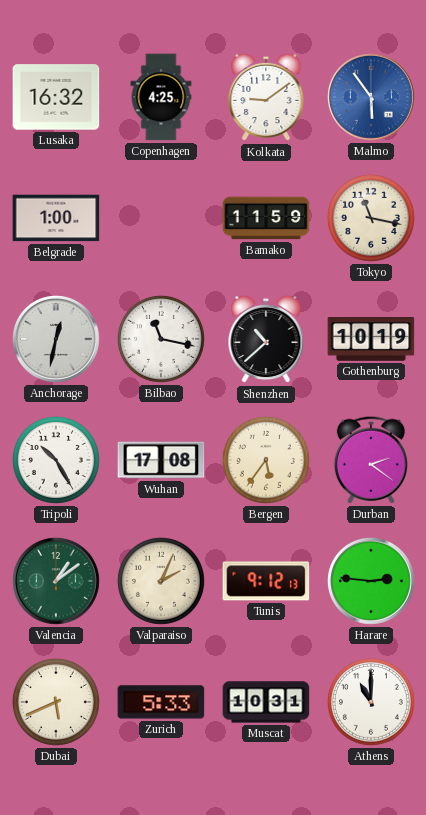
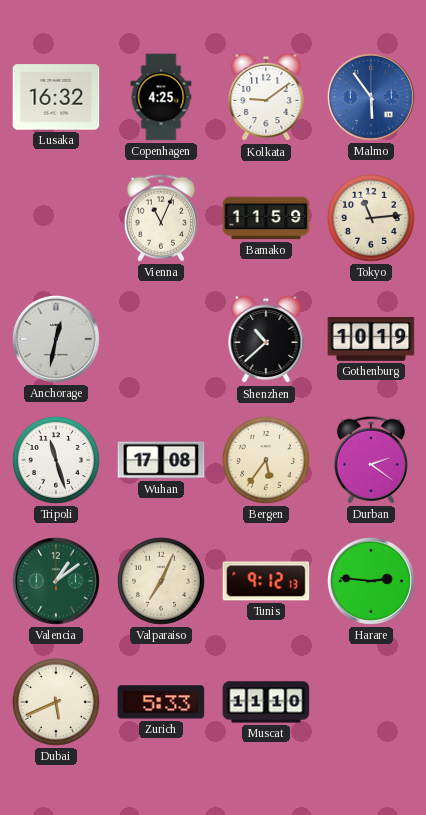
Belgrade: 1:00 -> none
Vienna: none -> 11:04
Tokyo: 11:17 -> 11:14
Bilbao: 11:17 -> none
Tripoli: 10:25 -> 11:27
Valparaiso: 2:04 -> 7:04
Muscat: 10:31 -> 11:10
Athens: 11:00 -> none
